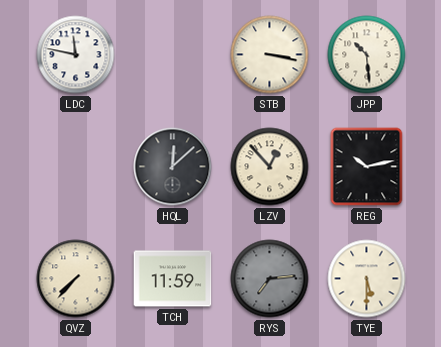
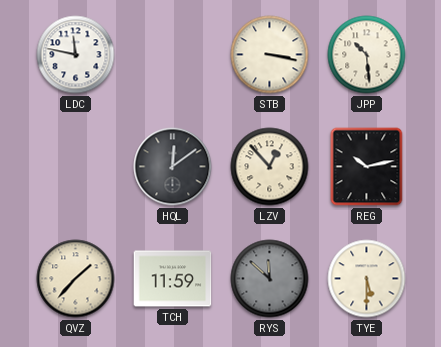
HQL: 12:08 -> 12:09
QVZ: 7:37 -> 1:37
RYS: 7:14 -> 11:52
